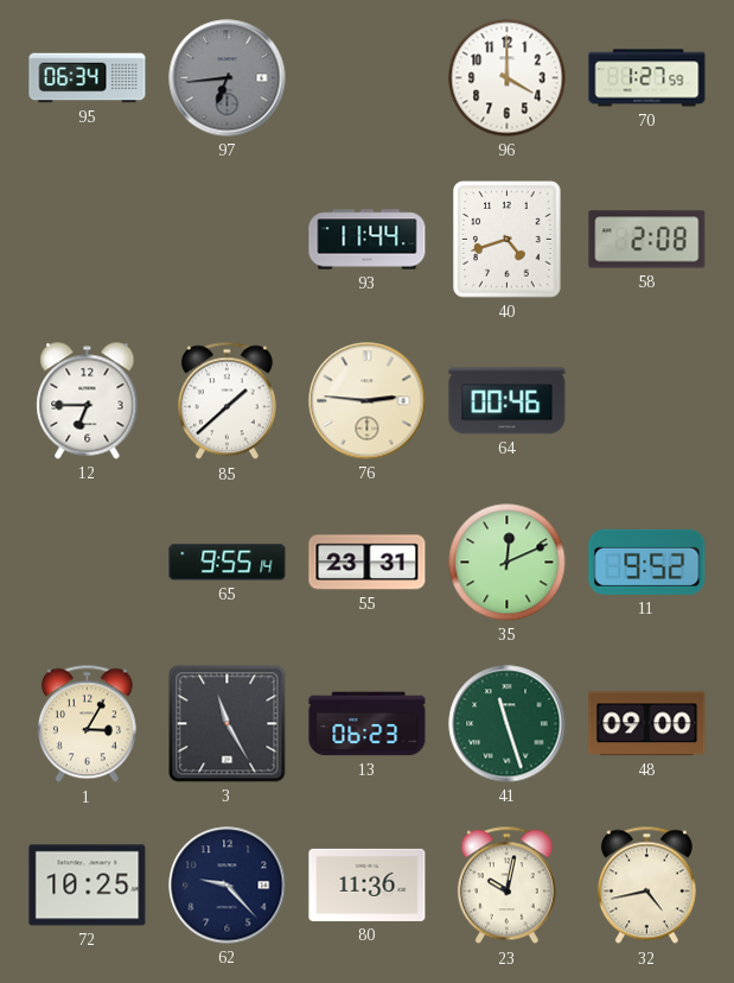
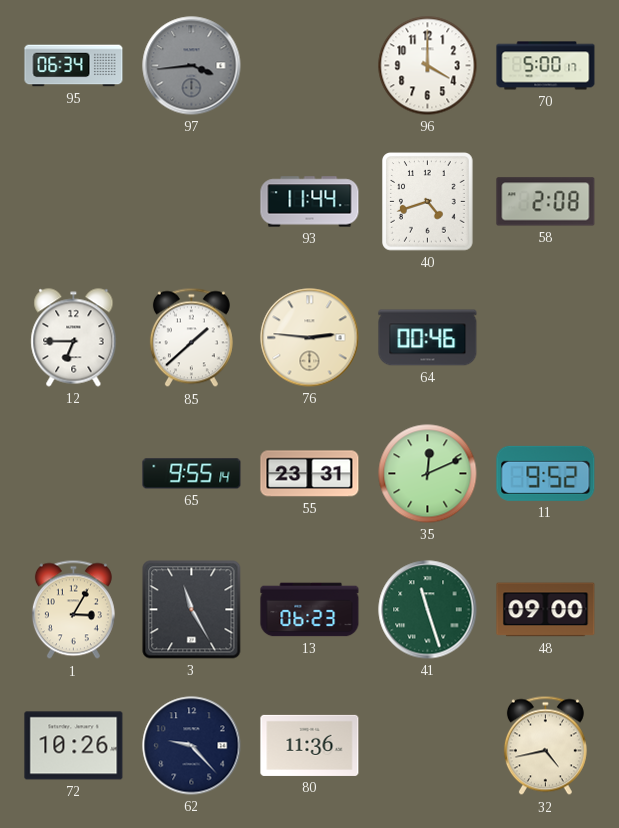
97: 6:44 -> 3:44
70: 1:27 -> 5:00
72: 10:25 -> 10:26
23: 10:02 -> none
